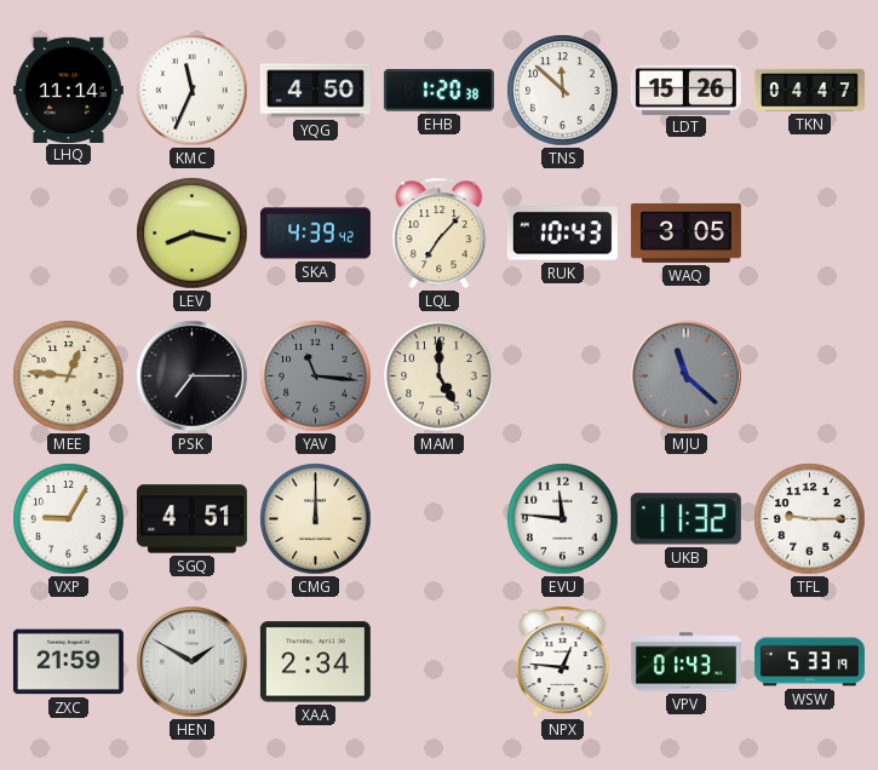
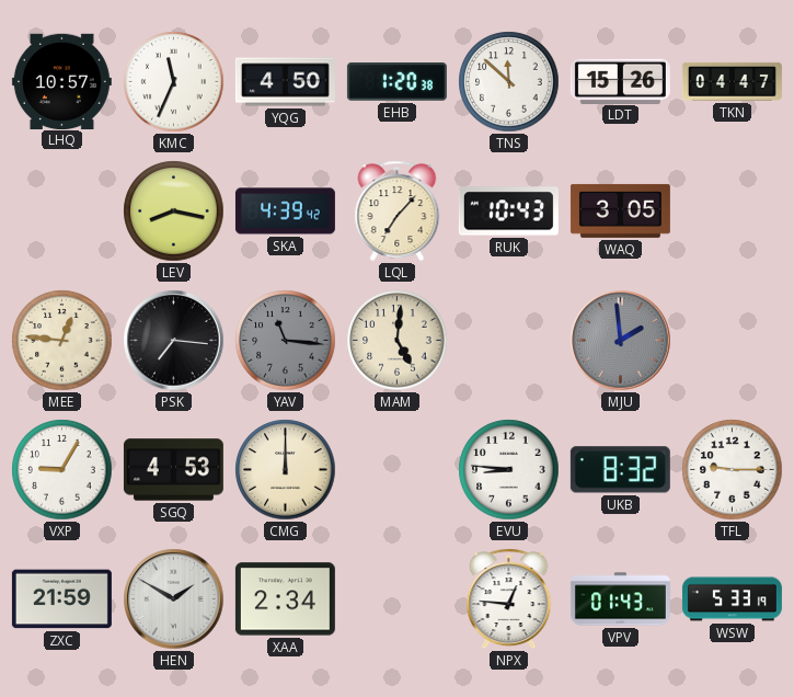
LHQ: 11:14 -> 10:57
PSK: 7:15 -> 7:16
MAM: 5:00 -> 5:01
MJU: 11:22 -> 1:59
SGQ: 4:51 -> 4:53
EVU: 11:46 -> 8:46
UKB: 11:32 -> 8:32
